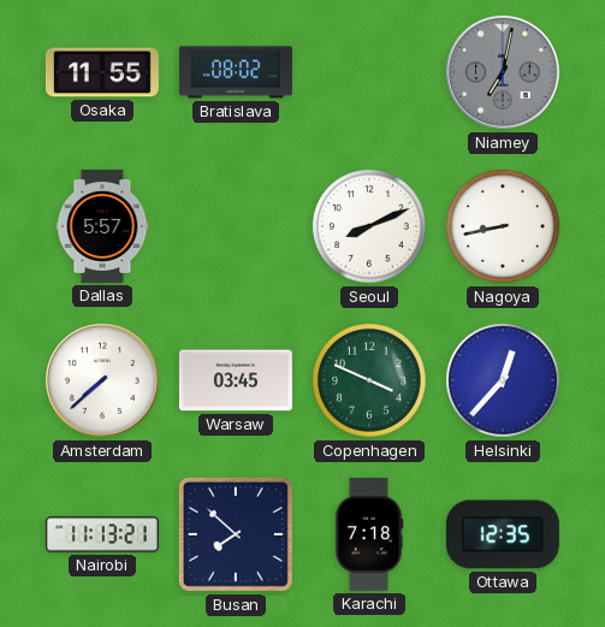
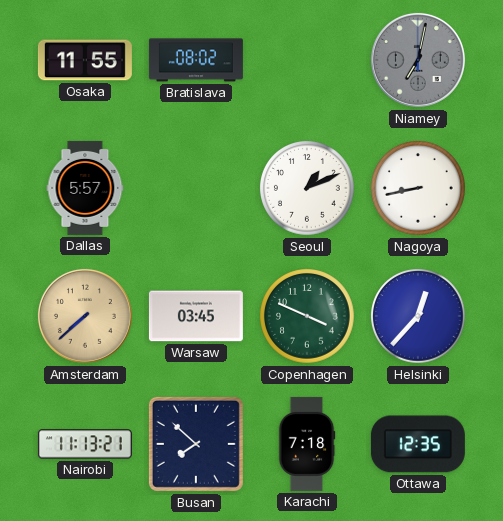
Seoul: 8:11 -> 1:11
Amsterdam dial: white -> champagne
